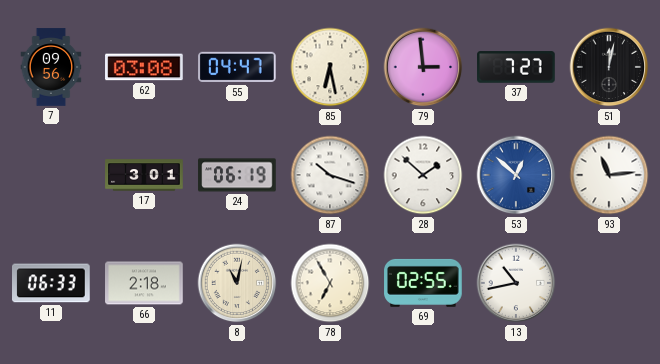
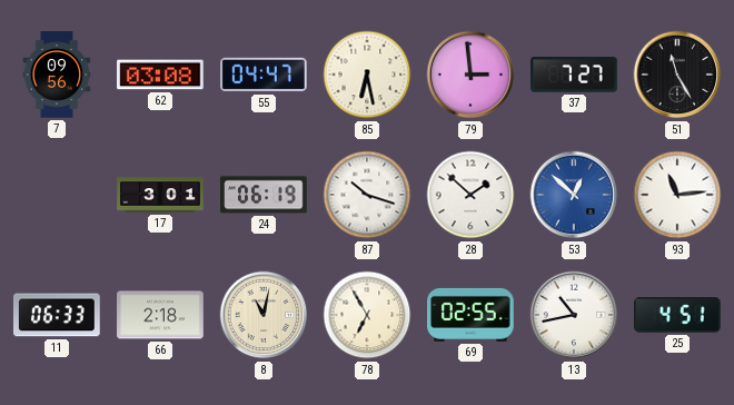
51: 12:02 -> 11:25
25: none -> 4:51
